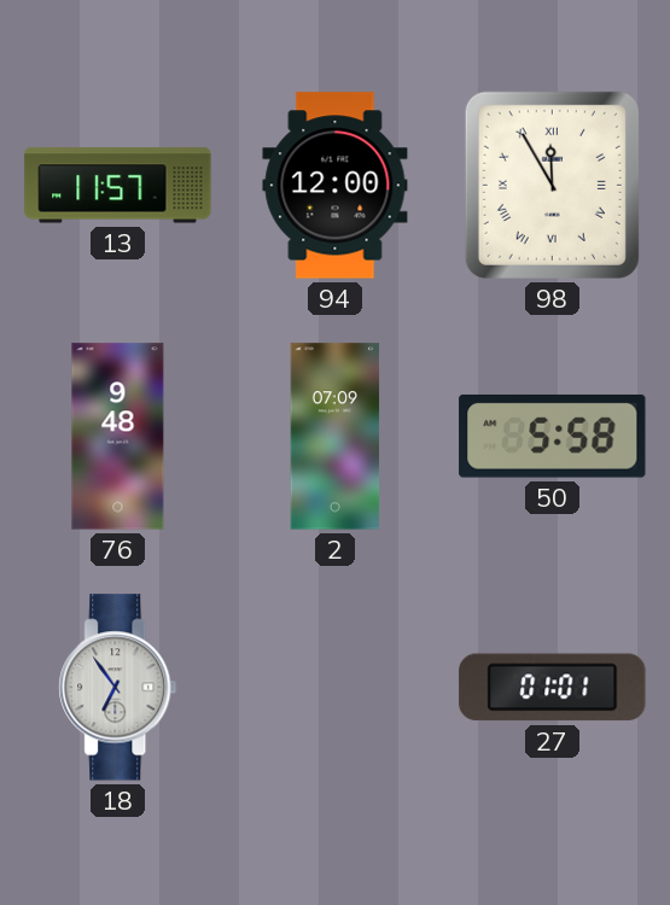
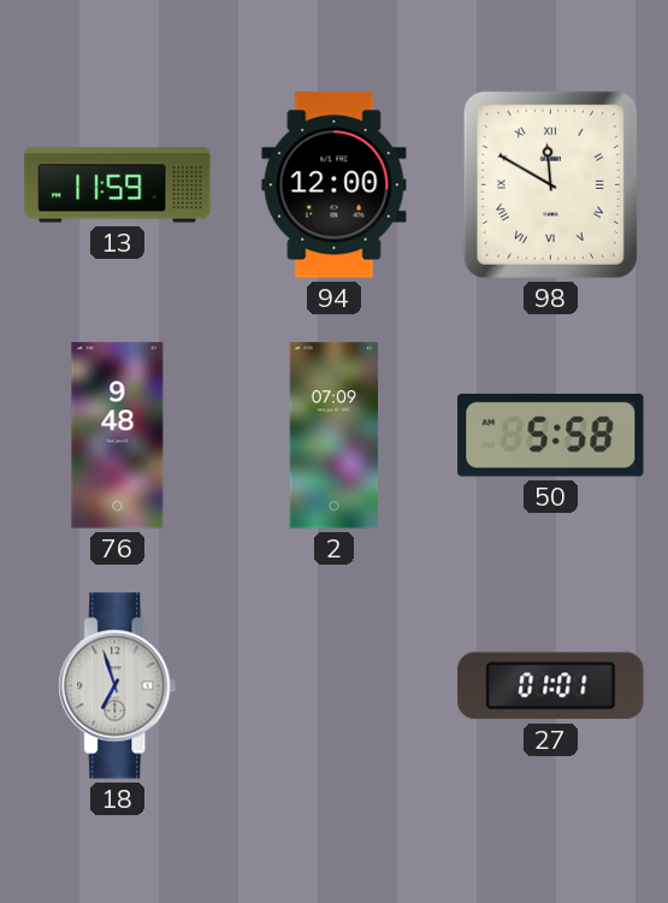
13: 11:57 -> 11:59
98: 11:55 -> 11:50
18: 6:54 -> 6:57
